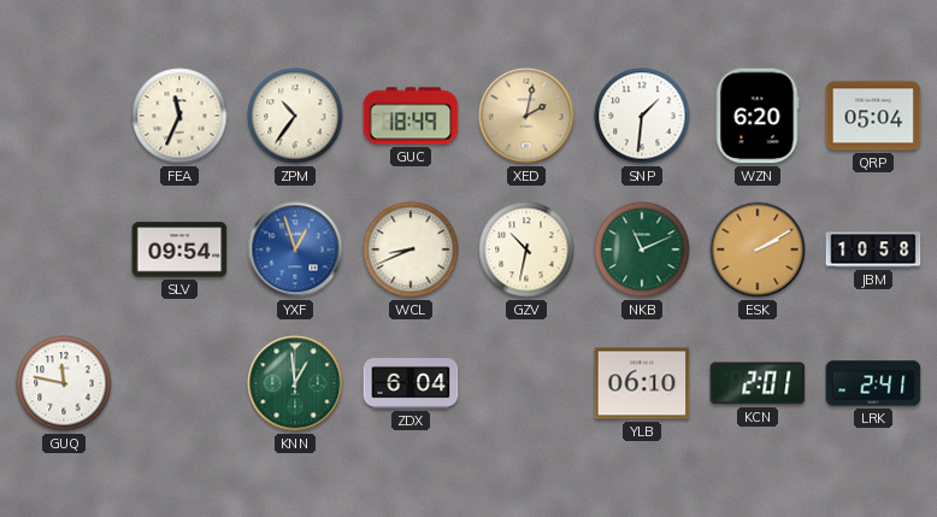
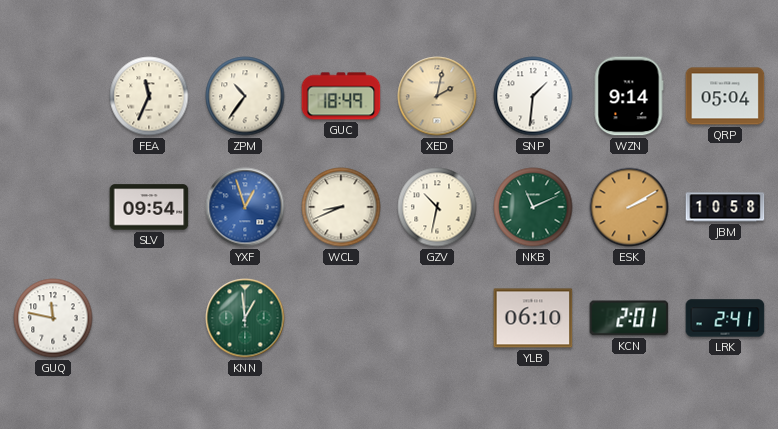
WZN: 6:20 -> 9:14
ZDX: 6:04 -> none
